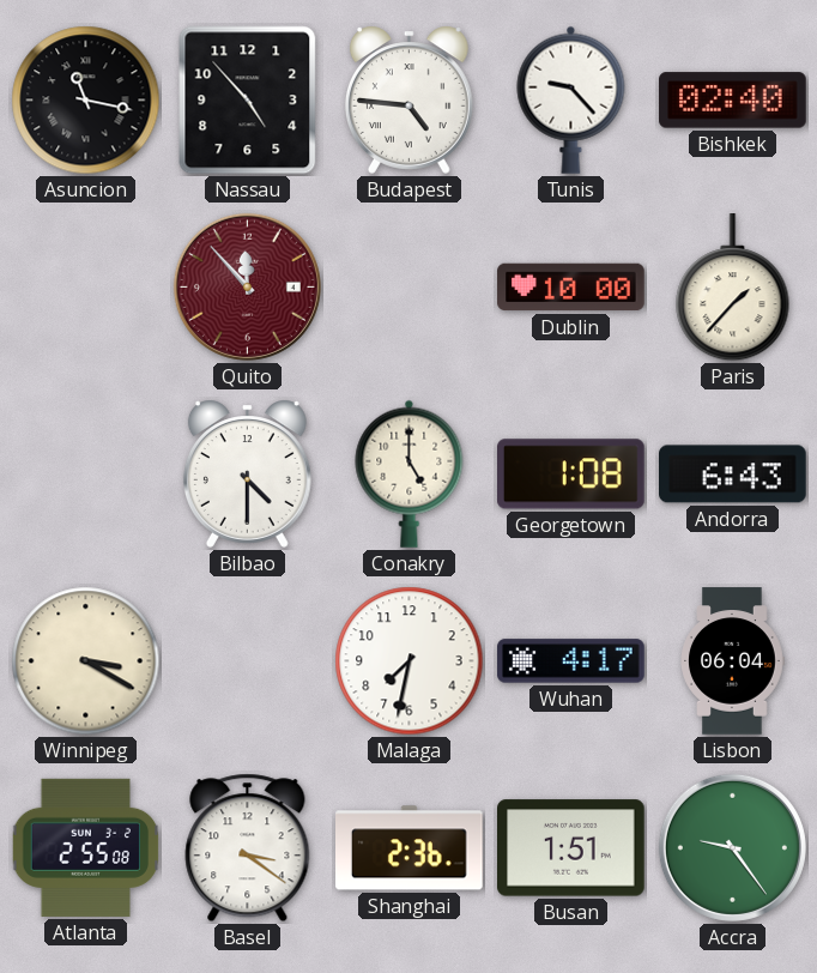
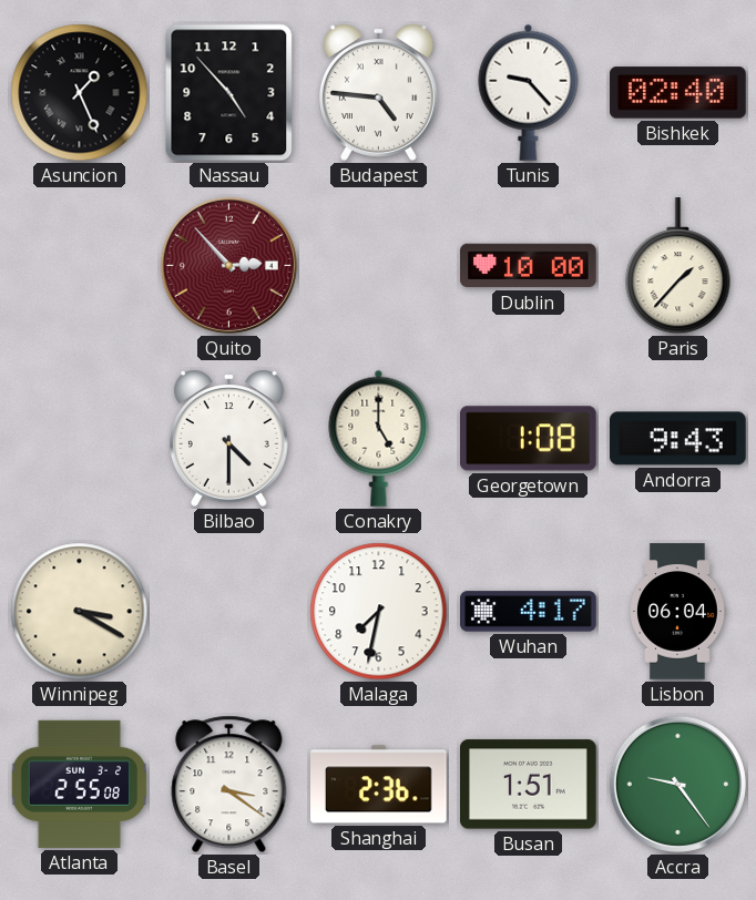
Asuncion: 11:17 -> 1:26
Quito: 11:53 -> 2:53
Andorra: 6:43 -> 9:43
